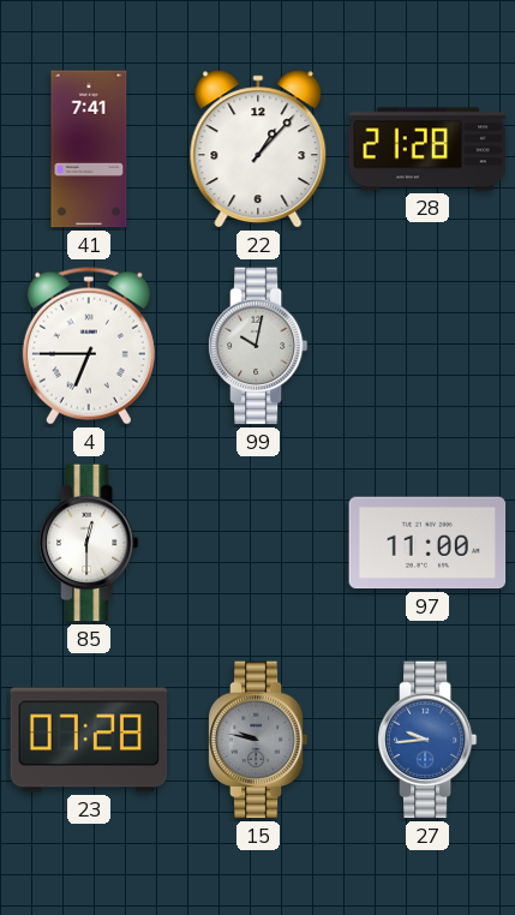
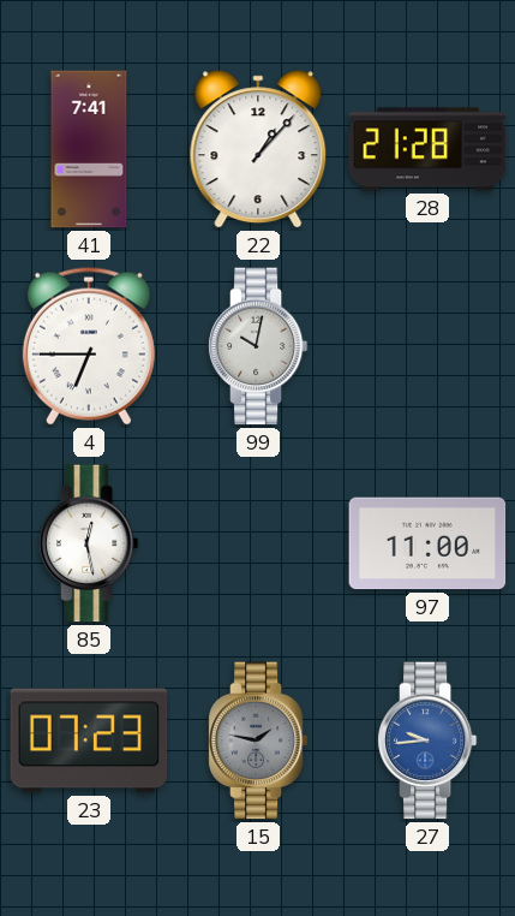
85: 12:30 -> 12:28
23: 07:28 -> 07:23
15: 9:47 -> 1:47
